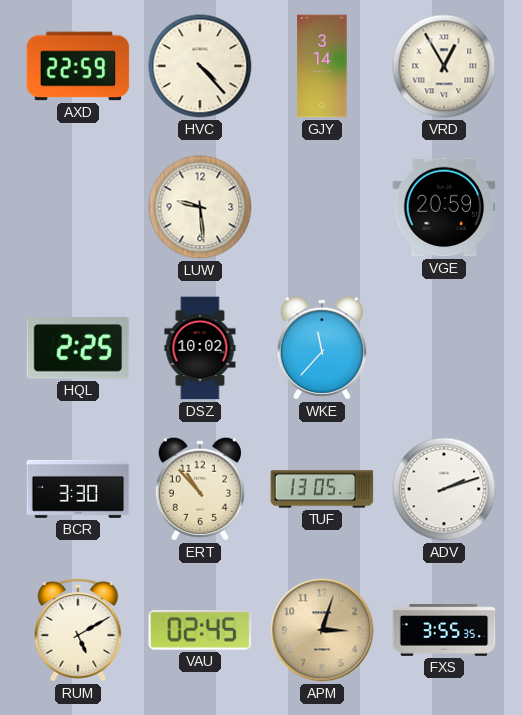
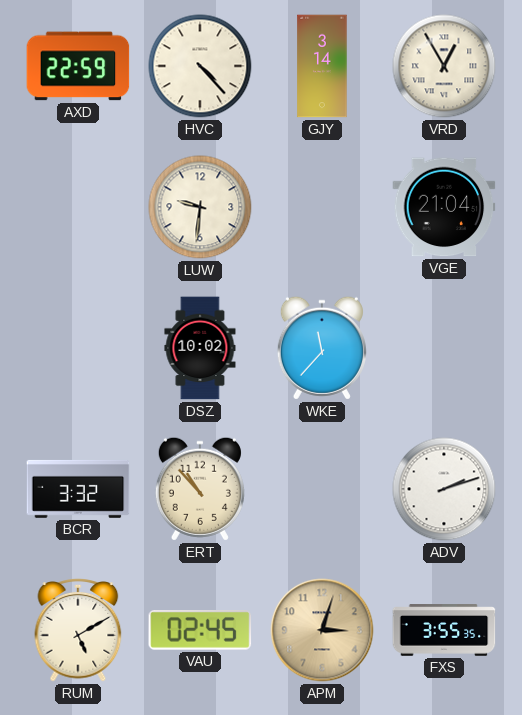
LUW: 9:29 -> 9:31
VGE: 20:59 -> 21:04
HQL: 2:25 -> none
BCR: 3:30 -> 3:32
TUF: 13:05 -> none
